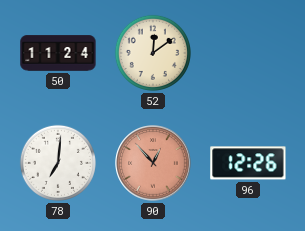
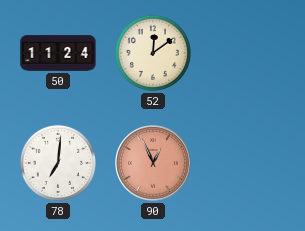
90: 12:53 -> 12:56
96: 12:26 -> none
